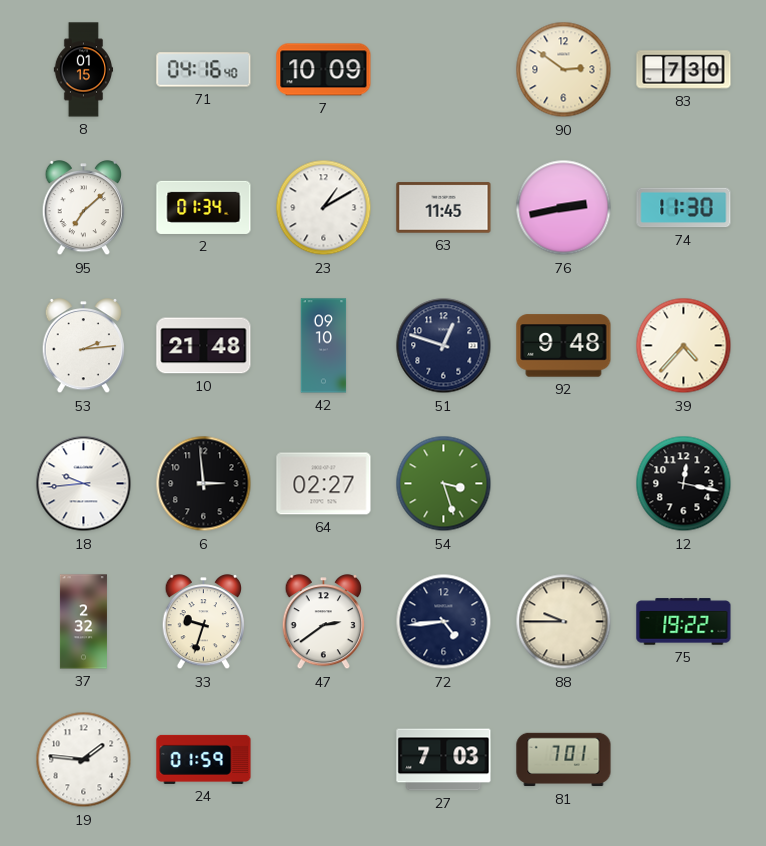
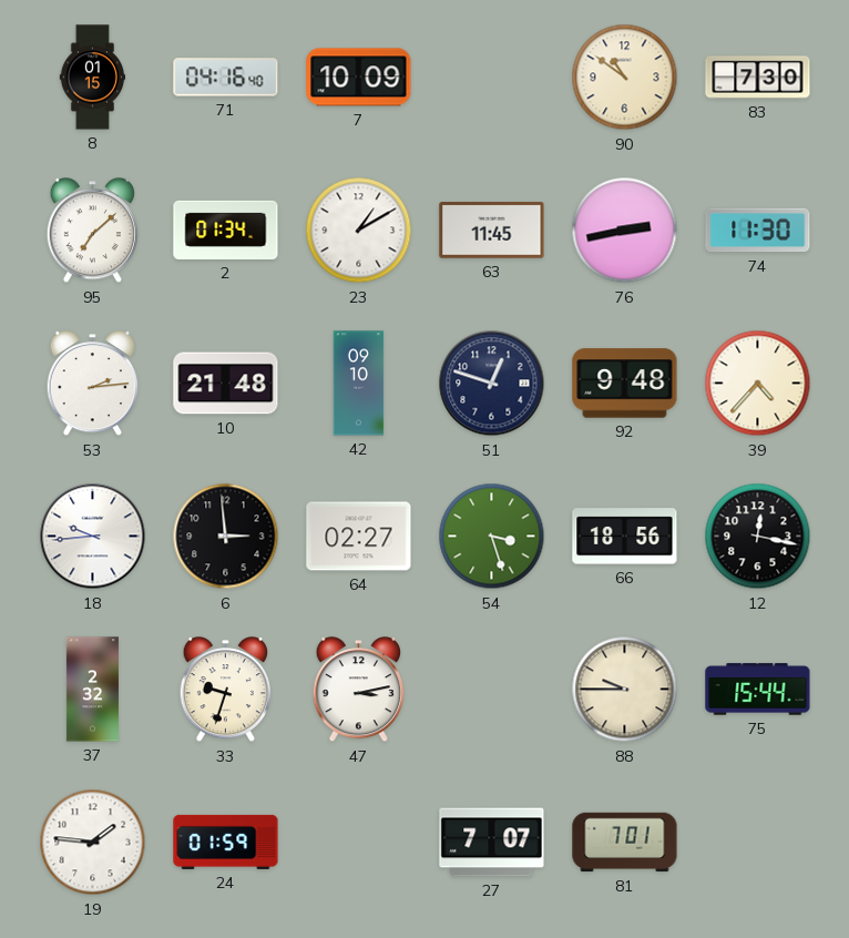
90: 2:51 -> 10:51
66: none -> 18:56
47: 2:39 -> 3:13
72: 4:44 -> none
75: 19:22 -> 15:44
27: 7:03 -> 7:07
